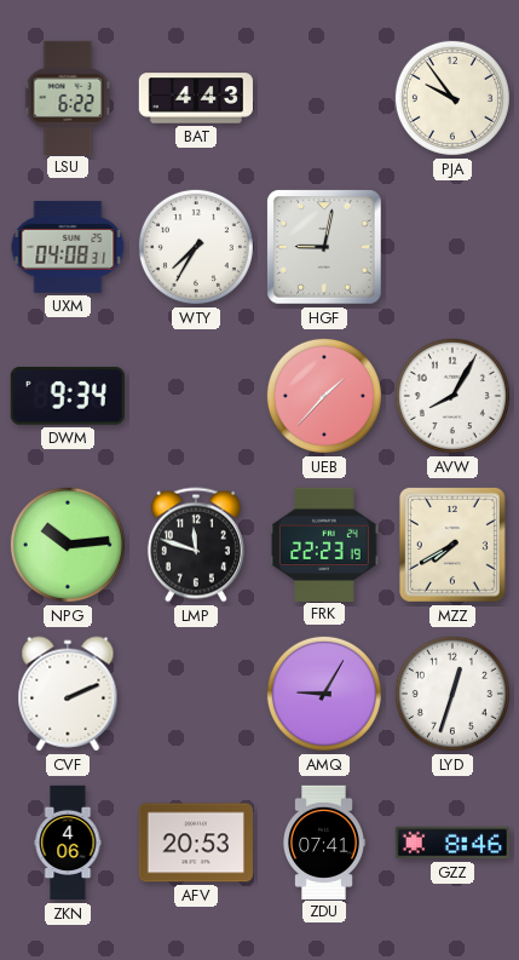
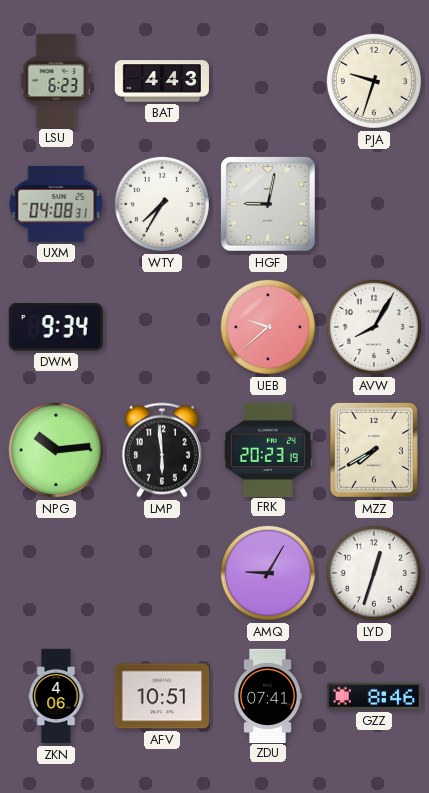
LSU: 6:22 -> 6:23
PJA: 9:54 -> 9:33
UEB: 1:37 -> 9:38
LMP: 11:48 -> 5:59
FRK: 22:23 -> 20:23
CVF: 2:11 -> none
AFV: 20:53 -> 10:51
